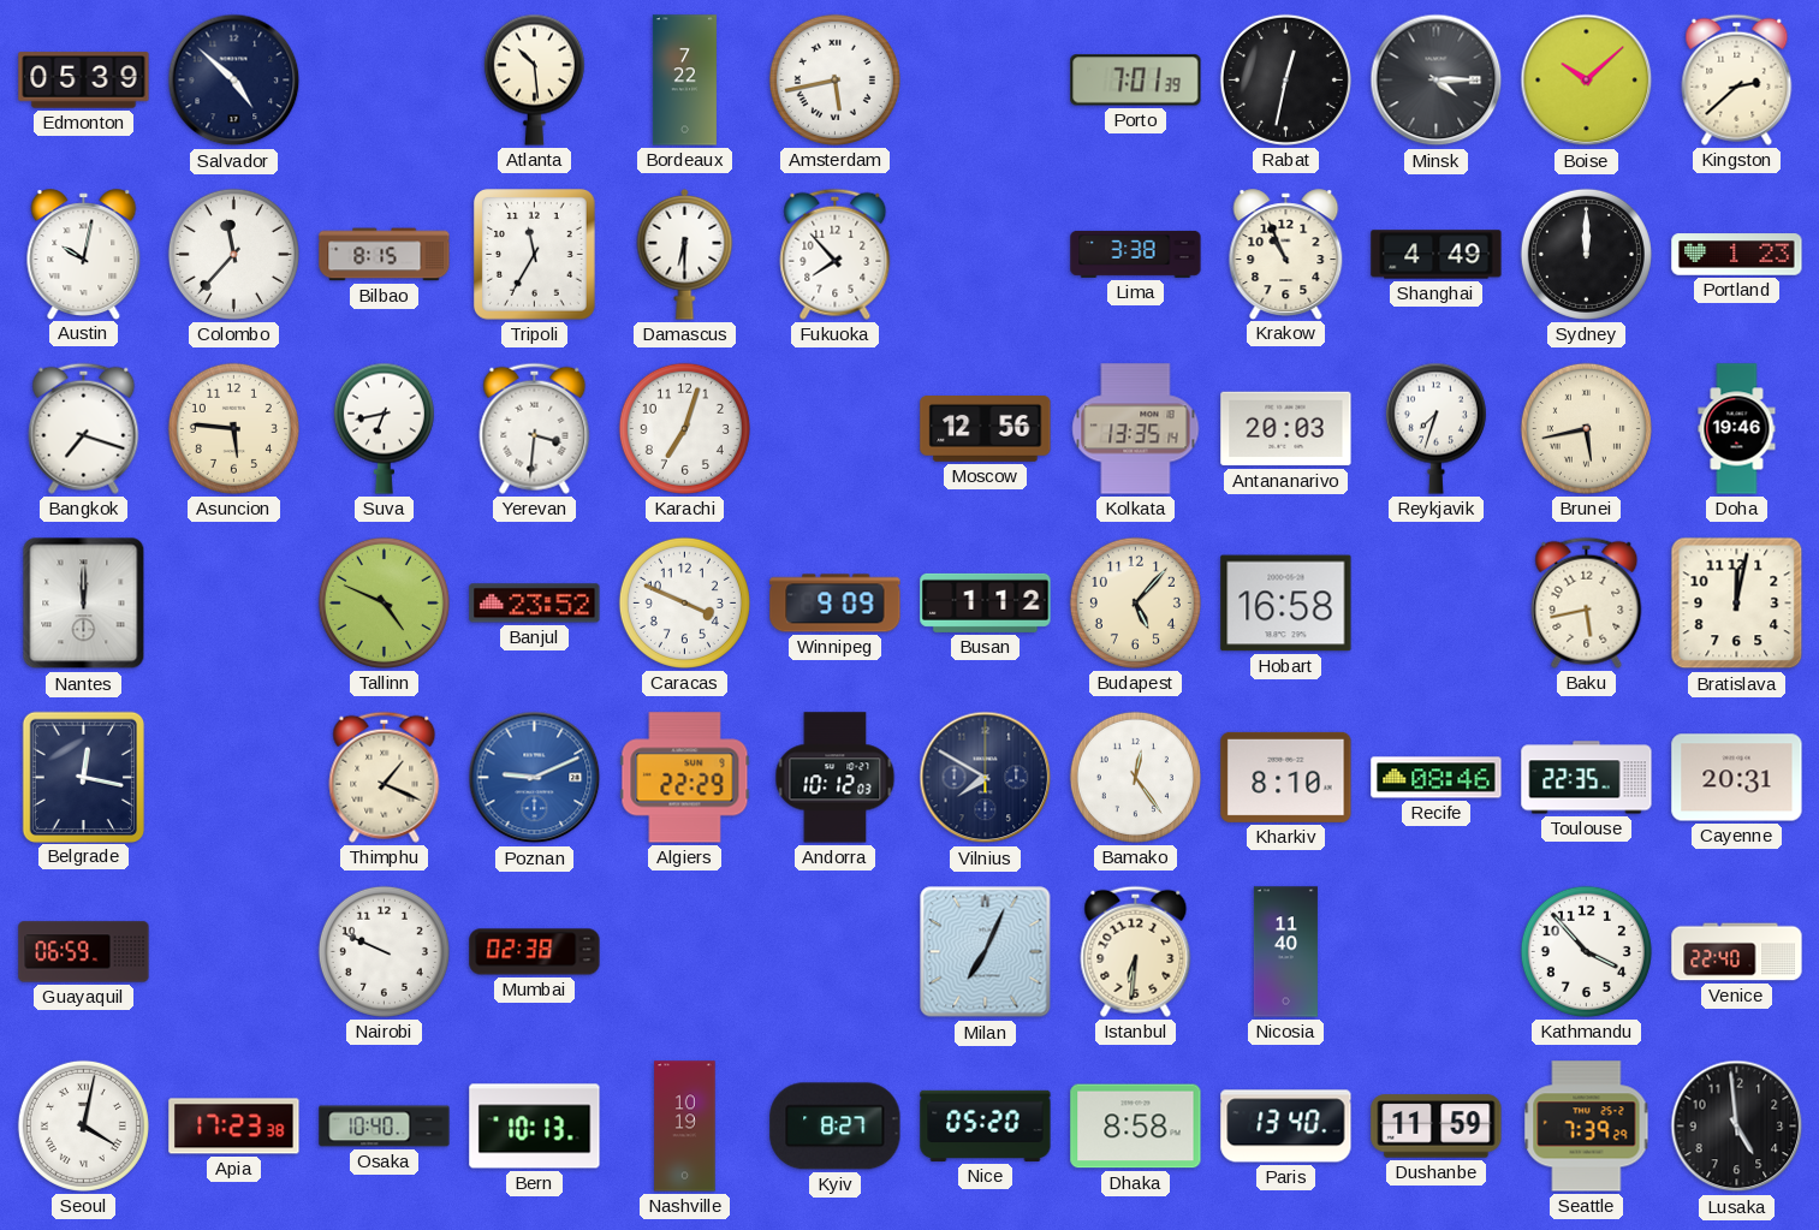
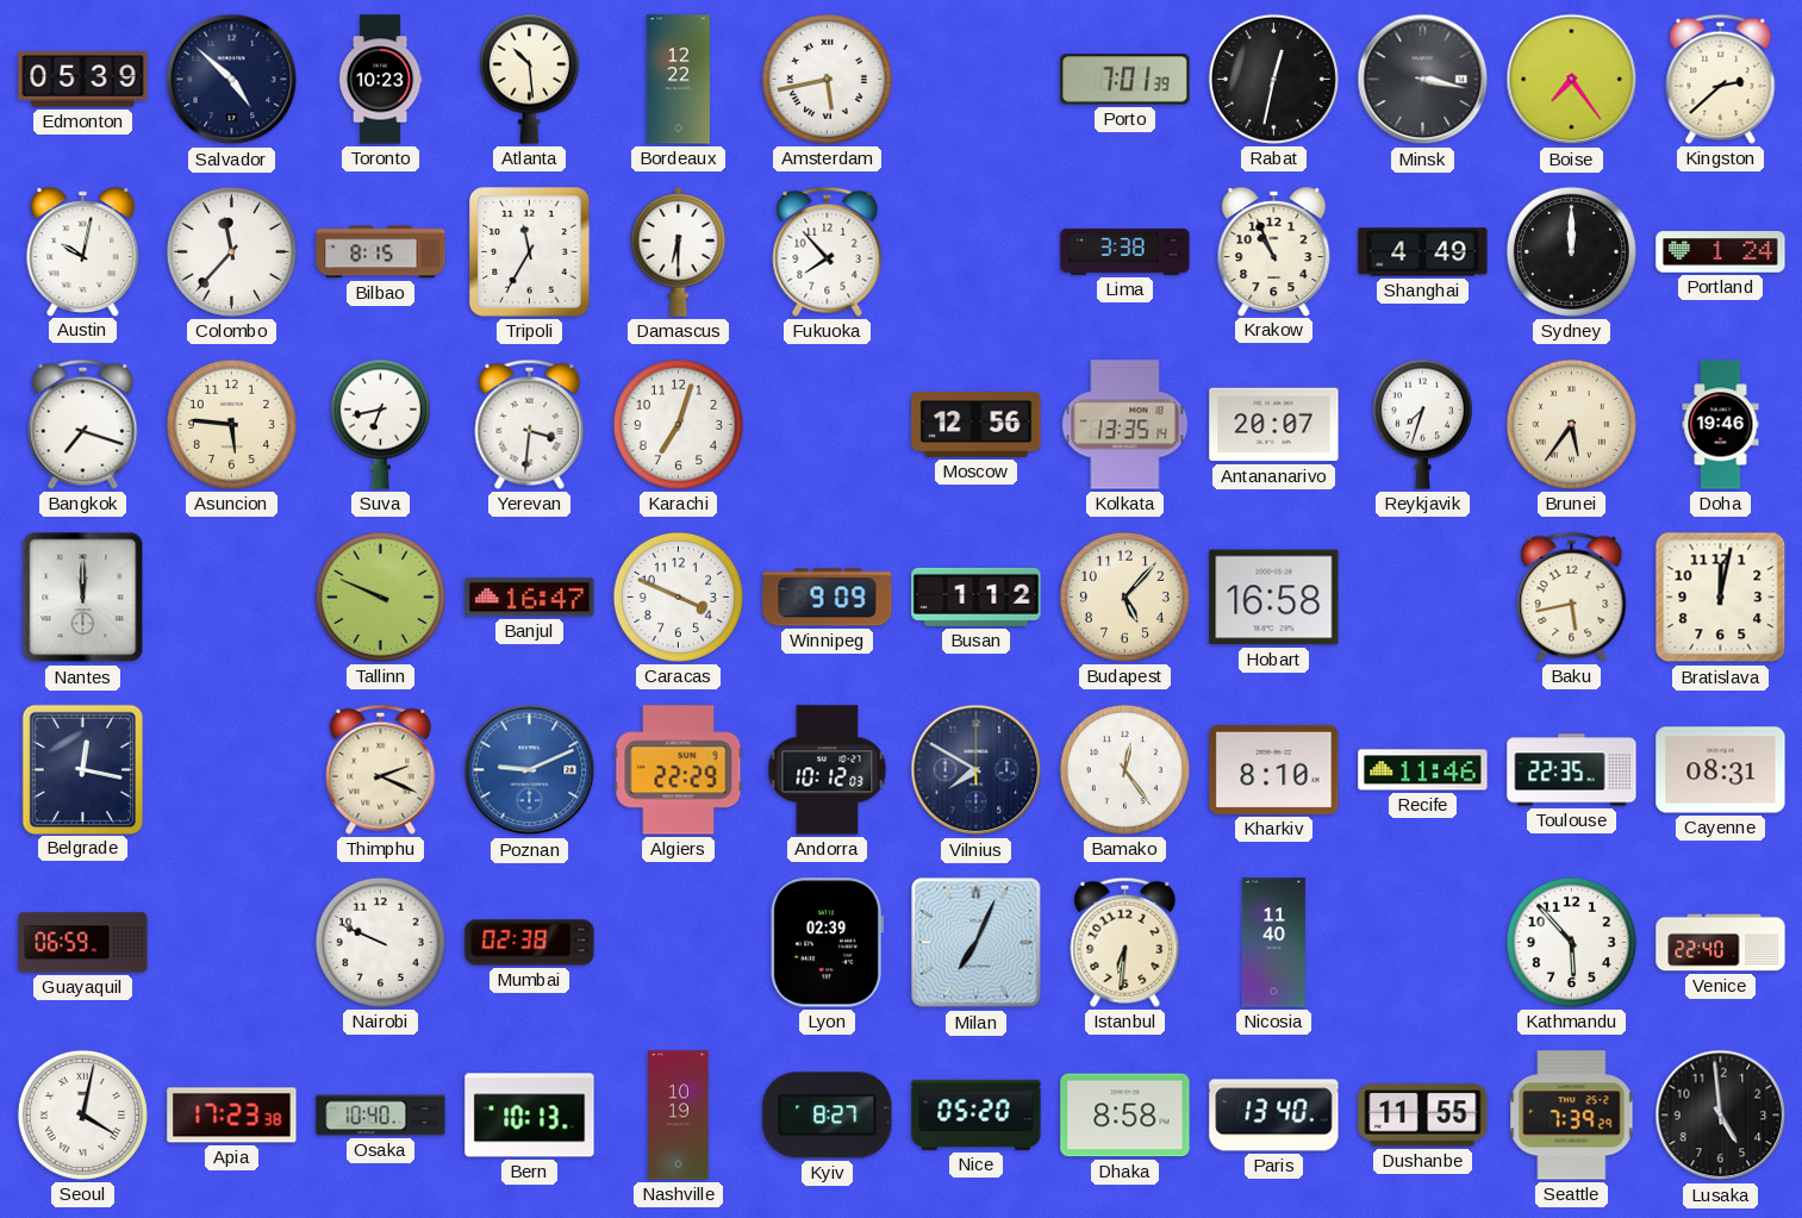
Toronto: none -> 10:23
Bordeaux: 7:22 -> 12:22
Minsk: 4:15 -> 3:17
Boise: 10:08 -> 7:24
Portland: 1:23 -> 1:24
Antananarivo: 20:03 -> 20:07
Brunei: 5:43 -> 5:36
Tallinn: 4:49 -> 9:49
Banjul: 23:52 -> 16:47
Thimphu: 1:19 -> 2:19
Recife: 08:46 -> 11:46
Cayenne: 20:31 -> 08:31
Lyon: none -> 02:39
Kathmandu: 3:53 -> 5:53
Dushanbe: 11:59 -> 11:55
